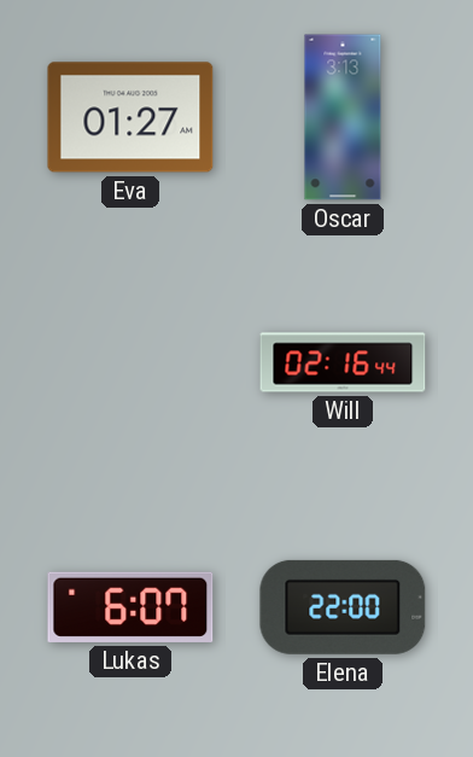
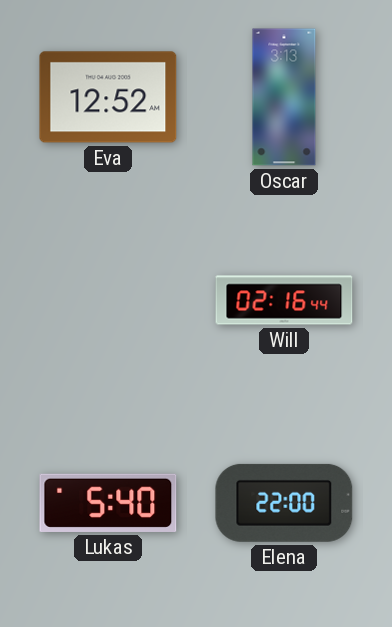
Eva: 01:27 -> 12:52
Lukas: 6:07 -> 5:40
